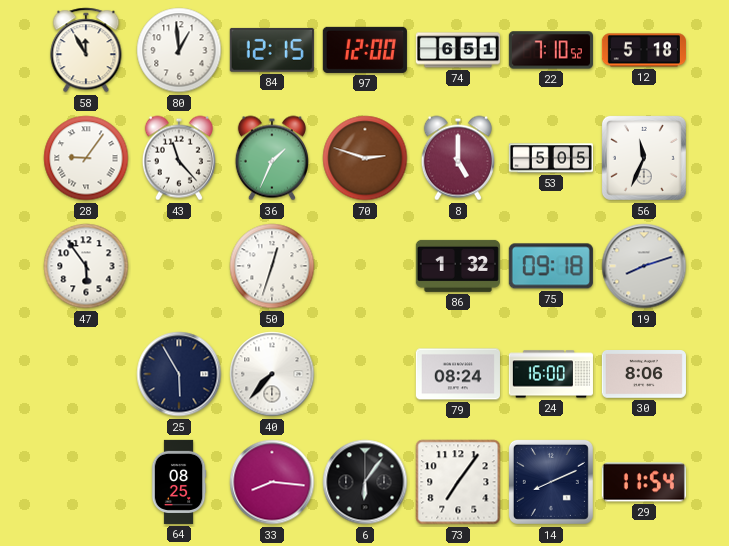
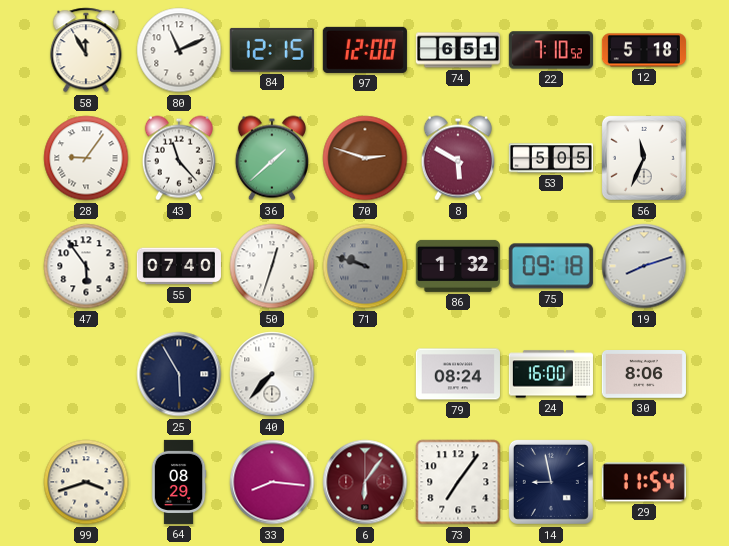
80: 12:59 -> 11:11
36: 1:34 -> 1:38
8: 5:00 -> 5:50
55: none -> 07:40
71: none -> 9:48
99: none -> 3:42
64: 08:25 -> 08:29
6 dial: black -> burgundy
14: 8:11 -> 8:58
